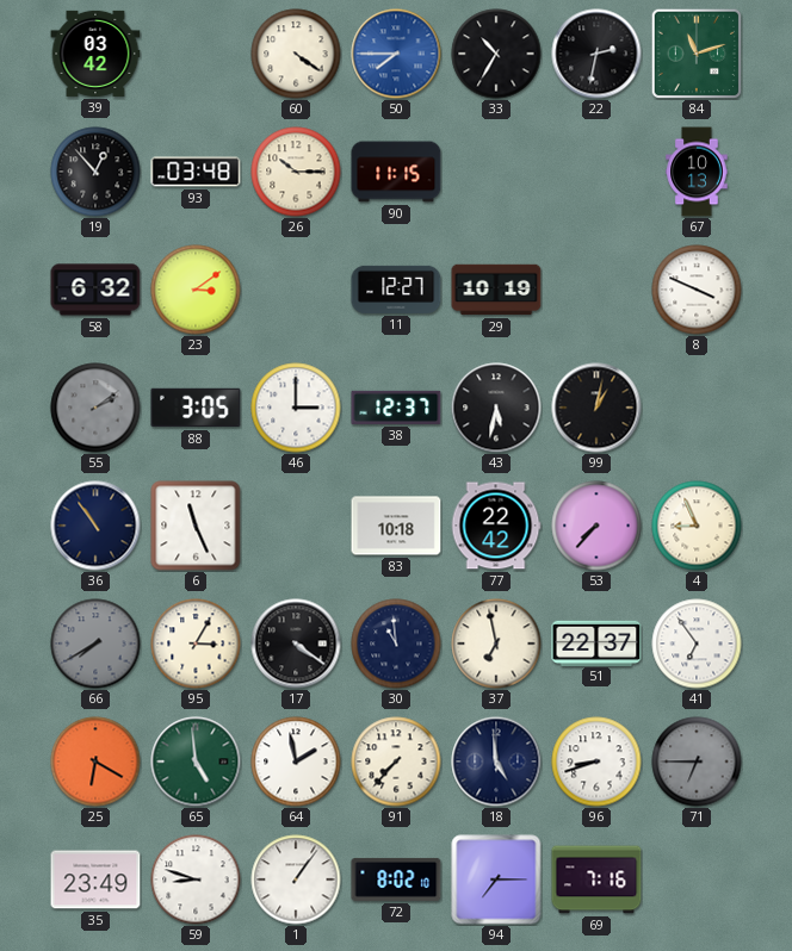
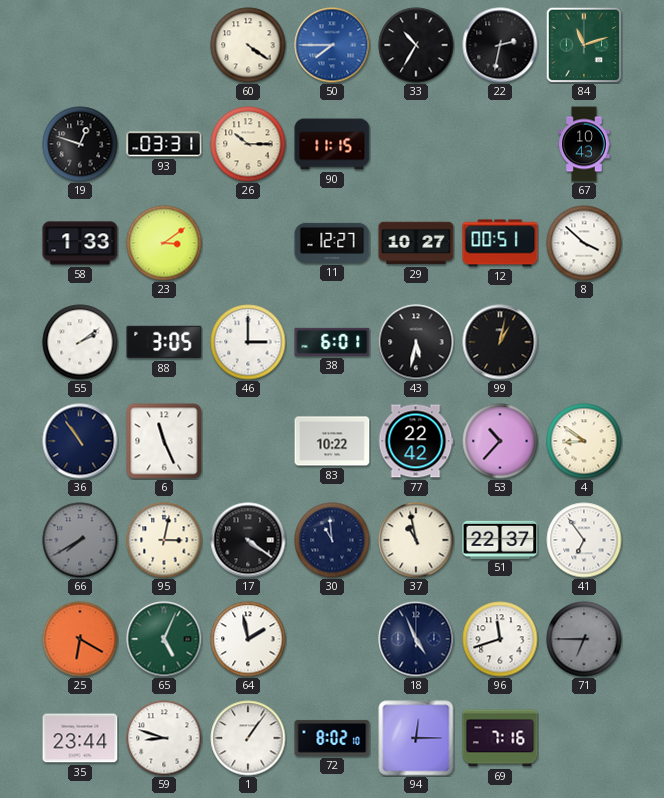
39: 03:42 -> none
19: 12:53 -> 12:48
93: 03:48 -> 03:31
67: 10:13 -> 10:43
58: 6:32 -> 1:33
29: 10:19 -> 10:27
12: none -> 00:51
8: 3:49 -> 3:52
55 dial: grey -> white
38: 12:37 -> 6:01
83: 10:18 -> 10:22
53: 7:37 -> 10:37
4: 8:56 -> 8:51
95: 3:05 -> 3:02
37: 6:58 -> 10:58
65: 4:59 -> 5:04
91: 7:37 -> none
18: 4:59 -> 4:56
96: 8:42 -> 11:42
35: 23:49 -> 23:44
94: 7:15 -> 12:15
